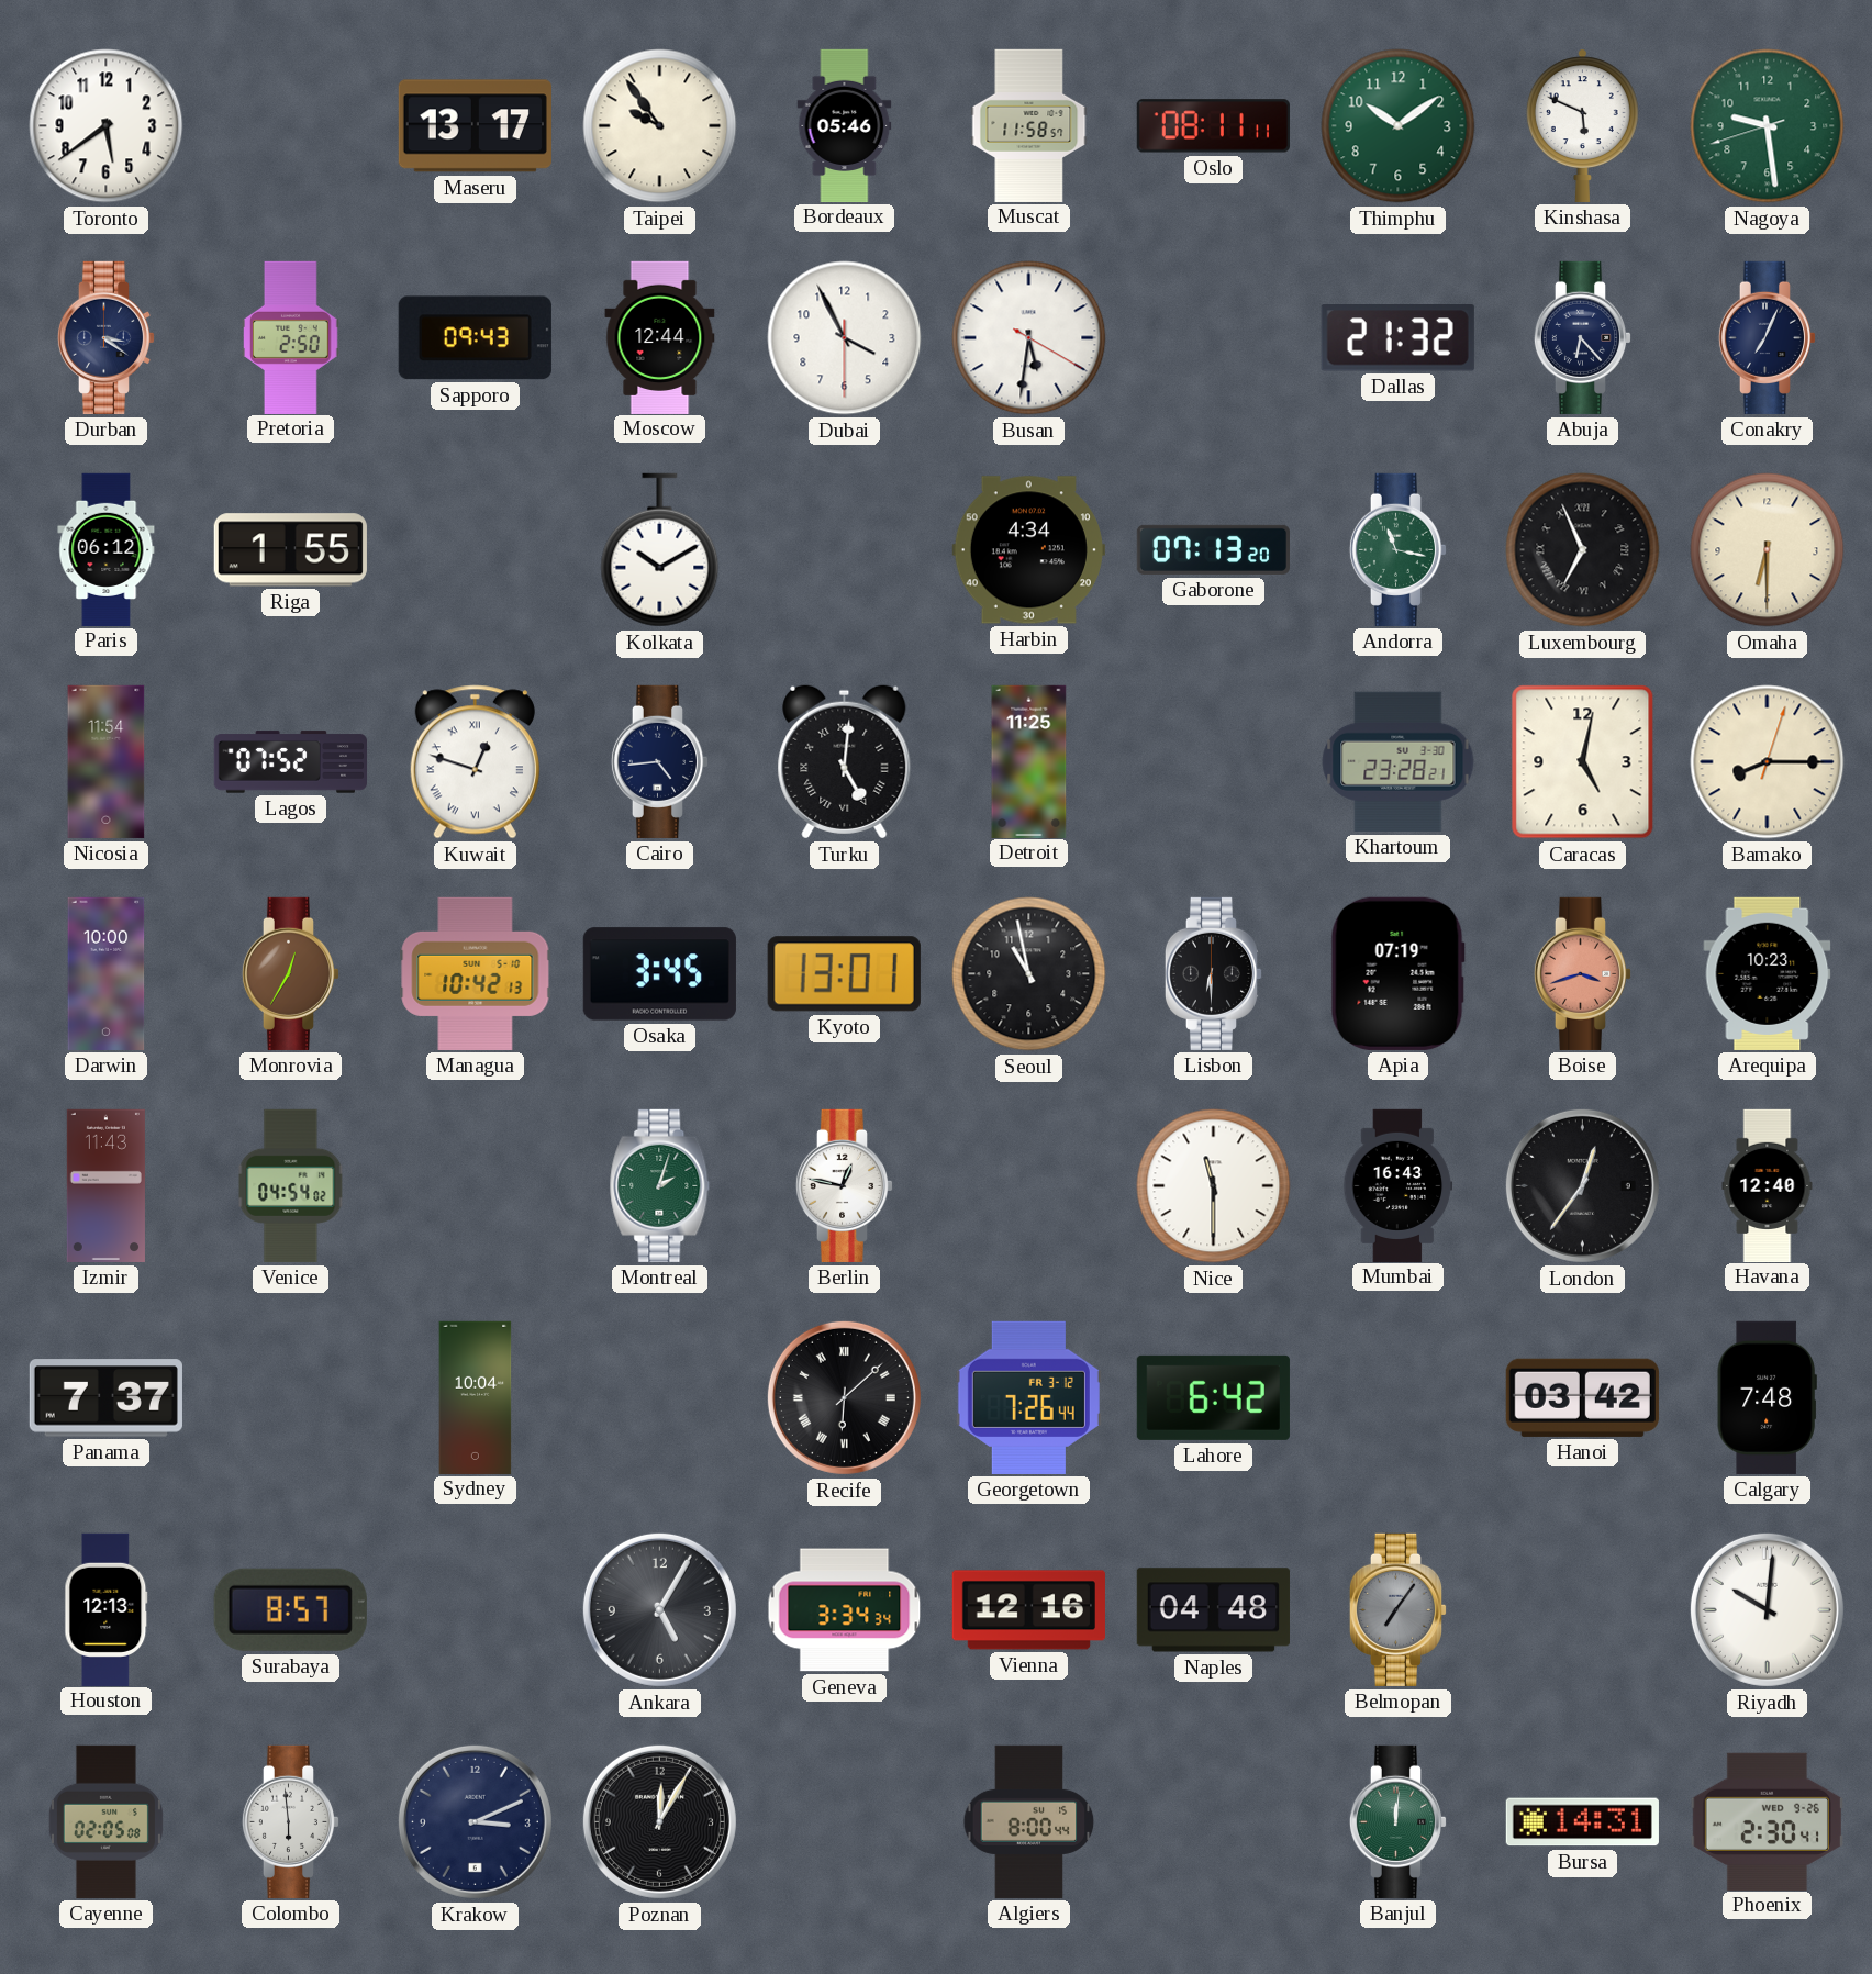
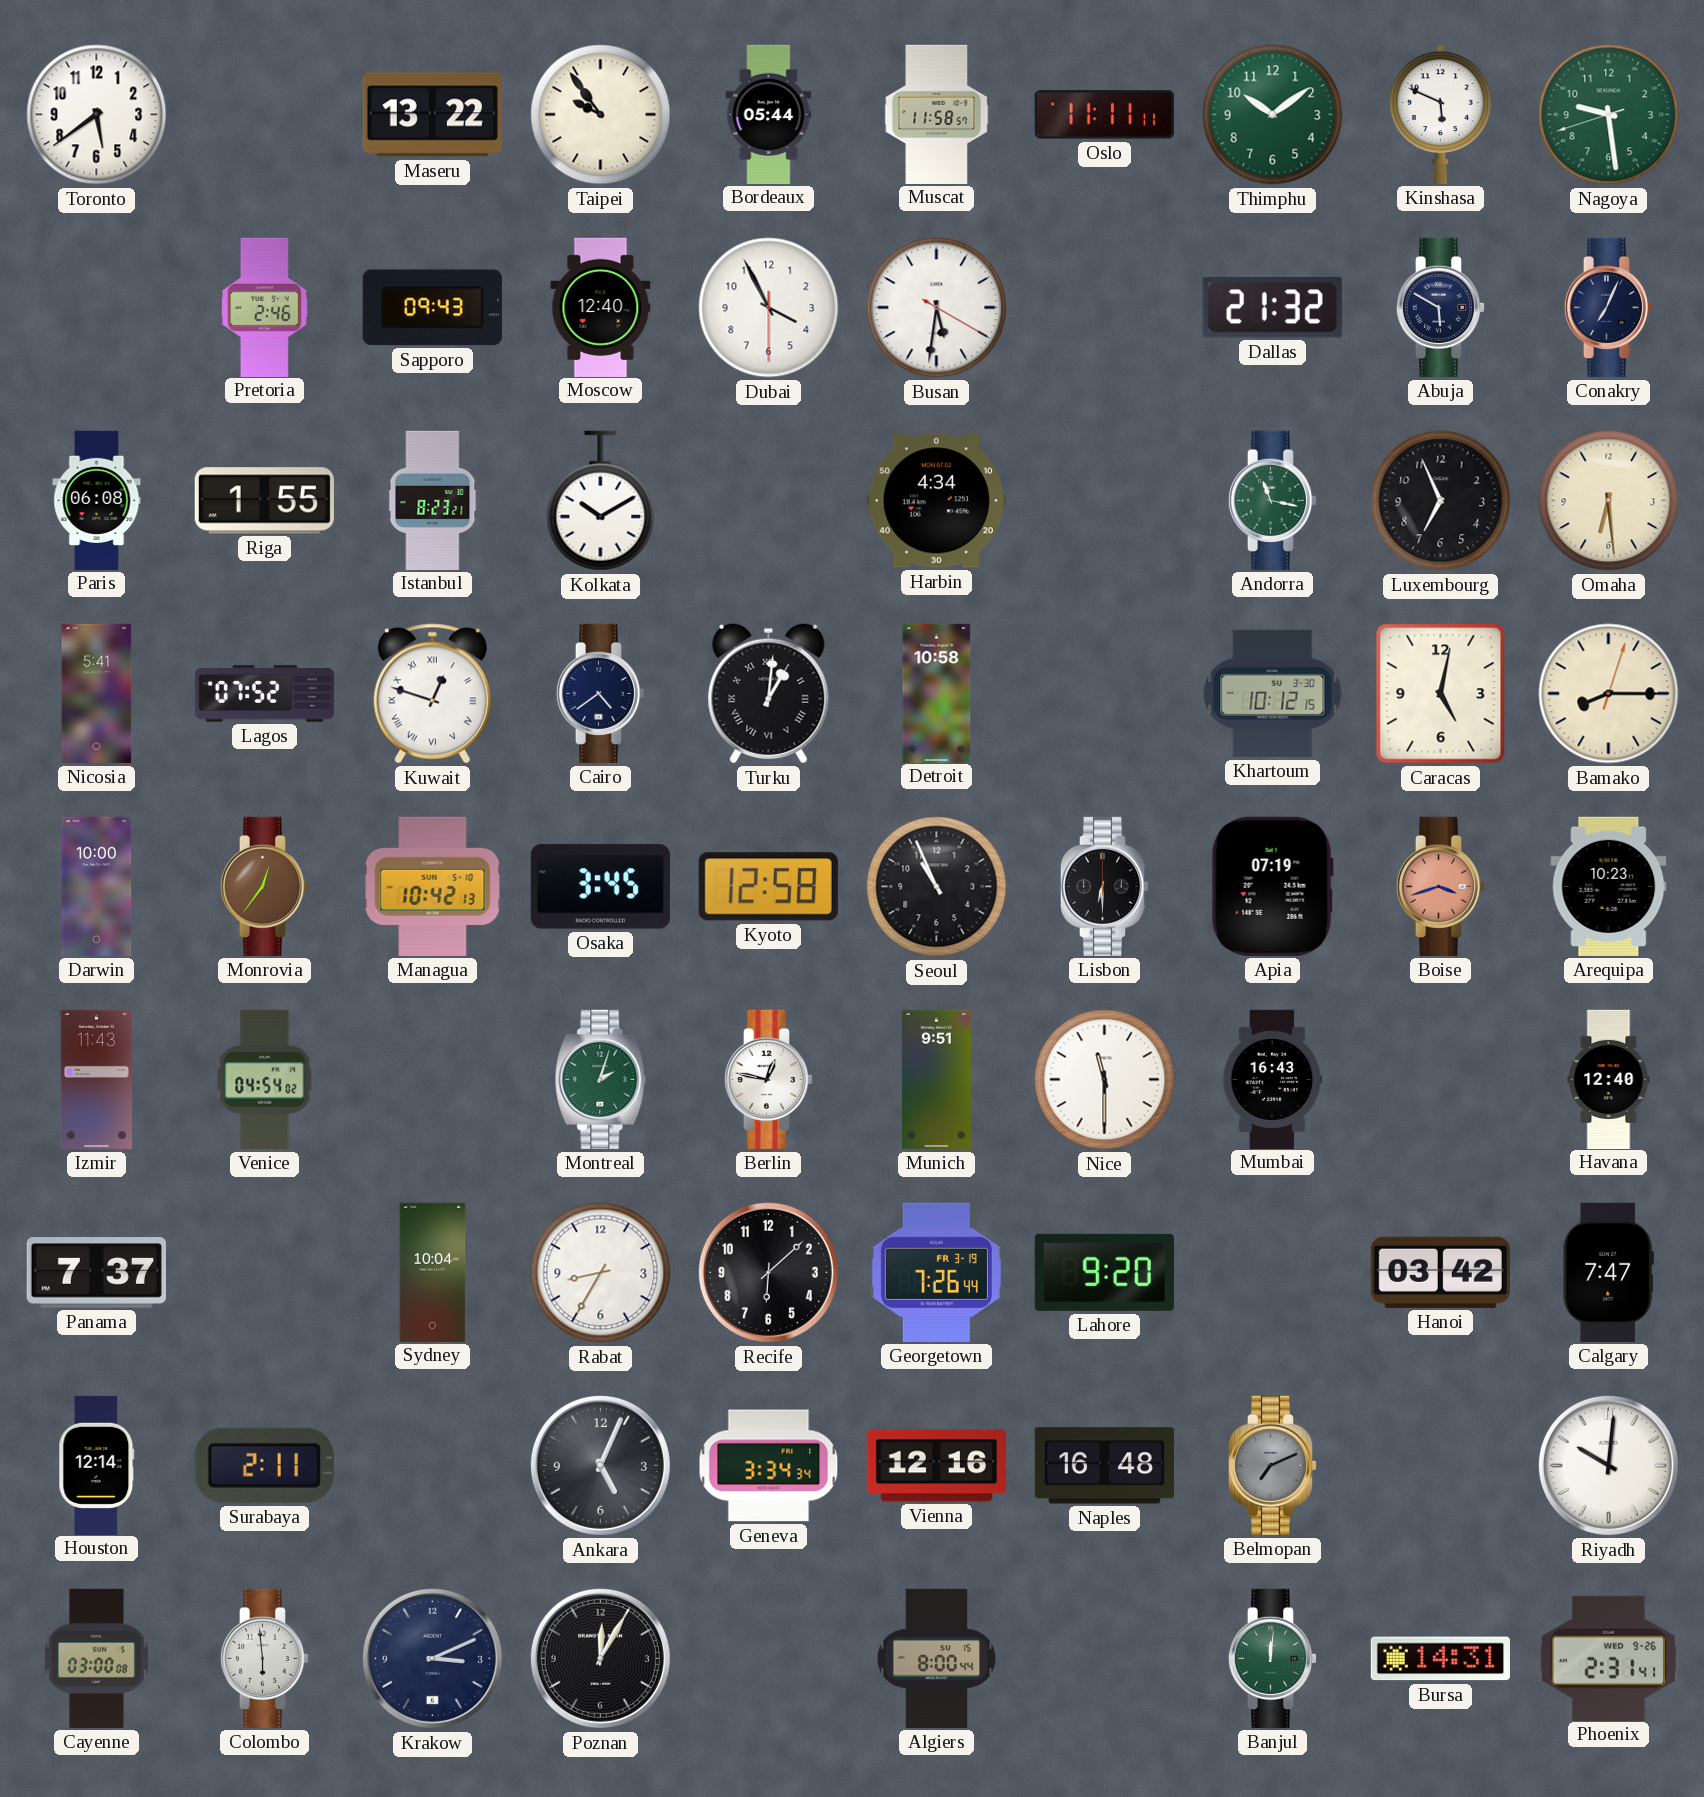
Maseru: 13:17 -> 13:22
Bordeaux: 05:46 -> 05:44
Oslo: 08:11 -> 11:11
Durban: 3:21 -> none
Pretoria: 2:50 -> 2:46
Moscow: 12:44 -> 12:40
Abuja: 6:23 -> 5:50
Paris: 06:12 -> 06:08
Istanbul: none -> 8:23
Gaborone: 07:13 -> none
Luxembourg numerals: Roman -> Arabic
Omaha: 6:30 -> 6:29
Nicosia: 11:54 -> 5:41
Cairo: 4:44 -> 4:39
Turku: 5:01 -> 1:01
Detroit: 11:25 -> 10:58
Khartoum: 23:28 -> 10:12
Monrovia: 12:35 -> 12:36
Kyoto: 13:01 -> 12:58
Seoul: 10:58 -> 10:56
Munich: none -> 9:51
London: 12:36 -> none
Rabat: none -> 8:35
Recife numerals: Roman -> Arabic
Georgetown date: FR 3-12 -> FR 3-19
Lahore: 6:42 -> 9:20
Calgary: 7:48 -> 7:47
Houston: 12:13 -> 12:14
Surabaya: 8:57 -> 2:11
Ankara: 5:05 -> 5:04
Naples: 04:48 -> 16:48
Belmopan: 7:06 -> 7:11
Cayenne: 02:05 -> 03:00
Phoenix: 2:30 -> 2:31
